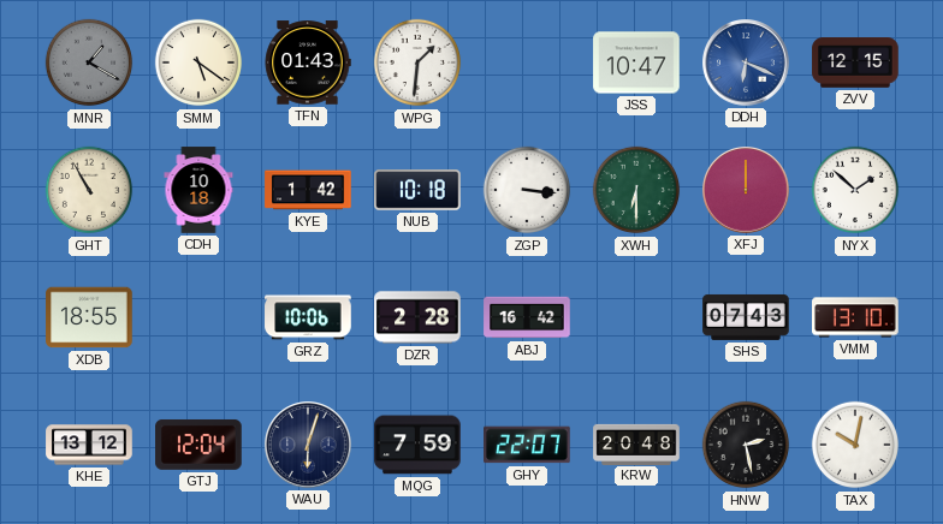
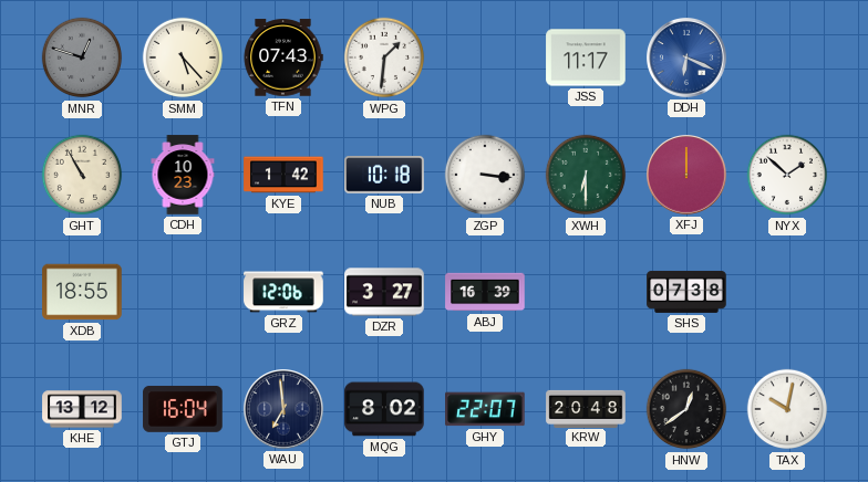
MNR: 1:20 -> 12:48
SMM: 5:21 -> 5:23
TFN: 01:43 -> 07:43
JSS: 10:47 -> 11:17
ZVV: 12:15 -> none
CDH: 10:18 -> 10:23
GRZ: 10:06 -> 12:06
DZR: 2:28 -> 3:27
ABJ: 16:42 -> 16:39
SHS: 07:43 -> 07:38
VMM: 13:10 -> none
GTJ: 12:04 -> 16:04
WAU: 6:03 -> 6:59
MQG: 7:59 -> 8:02
HNW: 2:28 -> 12:39
